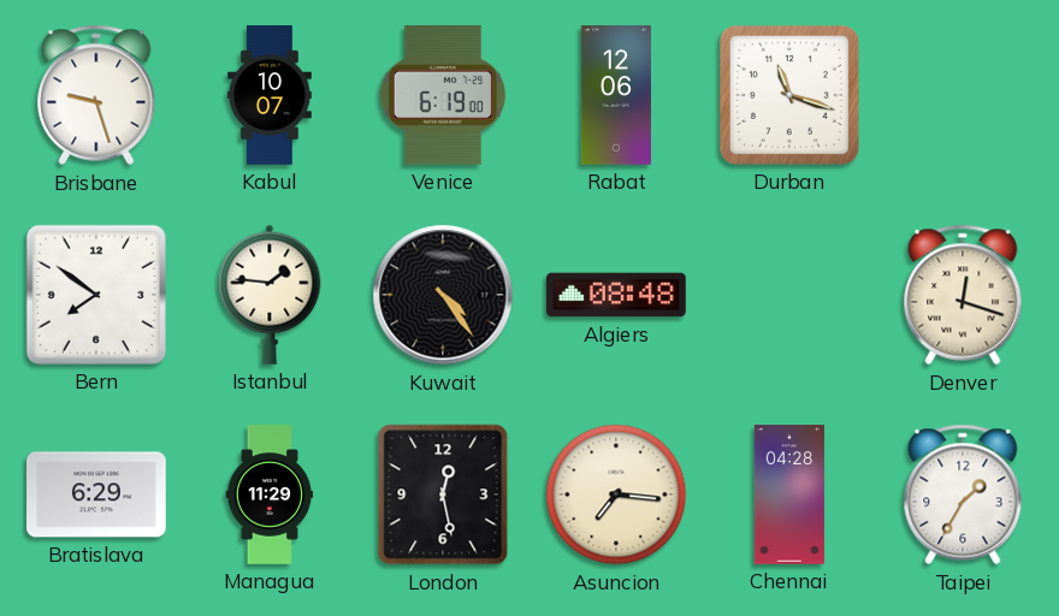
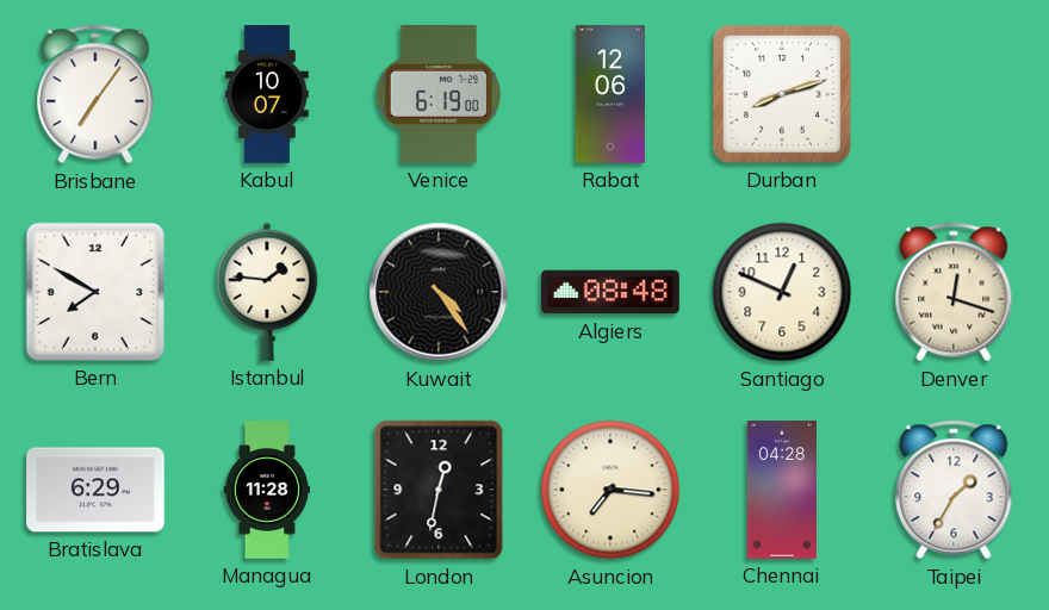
Brisbane: 9:27 -> 7:06
Durban: 11:18 -> 8:12
Bern: 7:51 -> 7:50
Santiago: none -> 12:49
Managua: 11:29 -> 11:28
London: 12:28 -> 12:32
